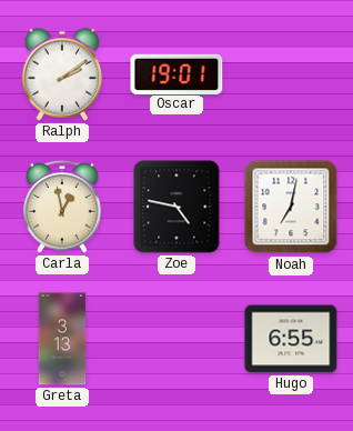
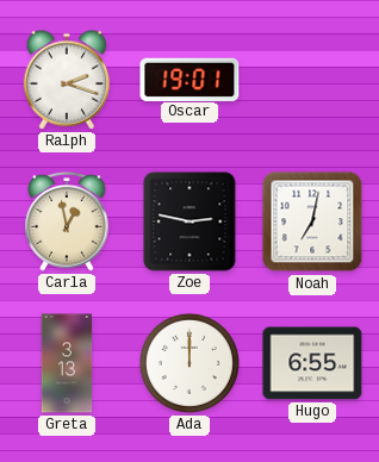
Ralph: 2:09 -> 2:18
Zoe: 4:47 -> 2:47
Ada: none -> 12:00
